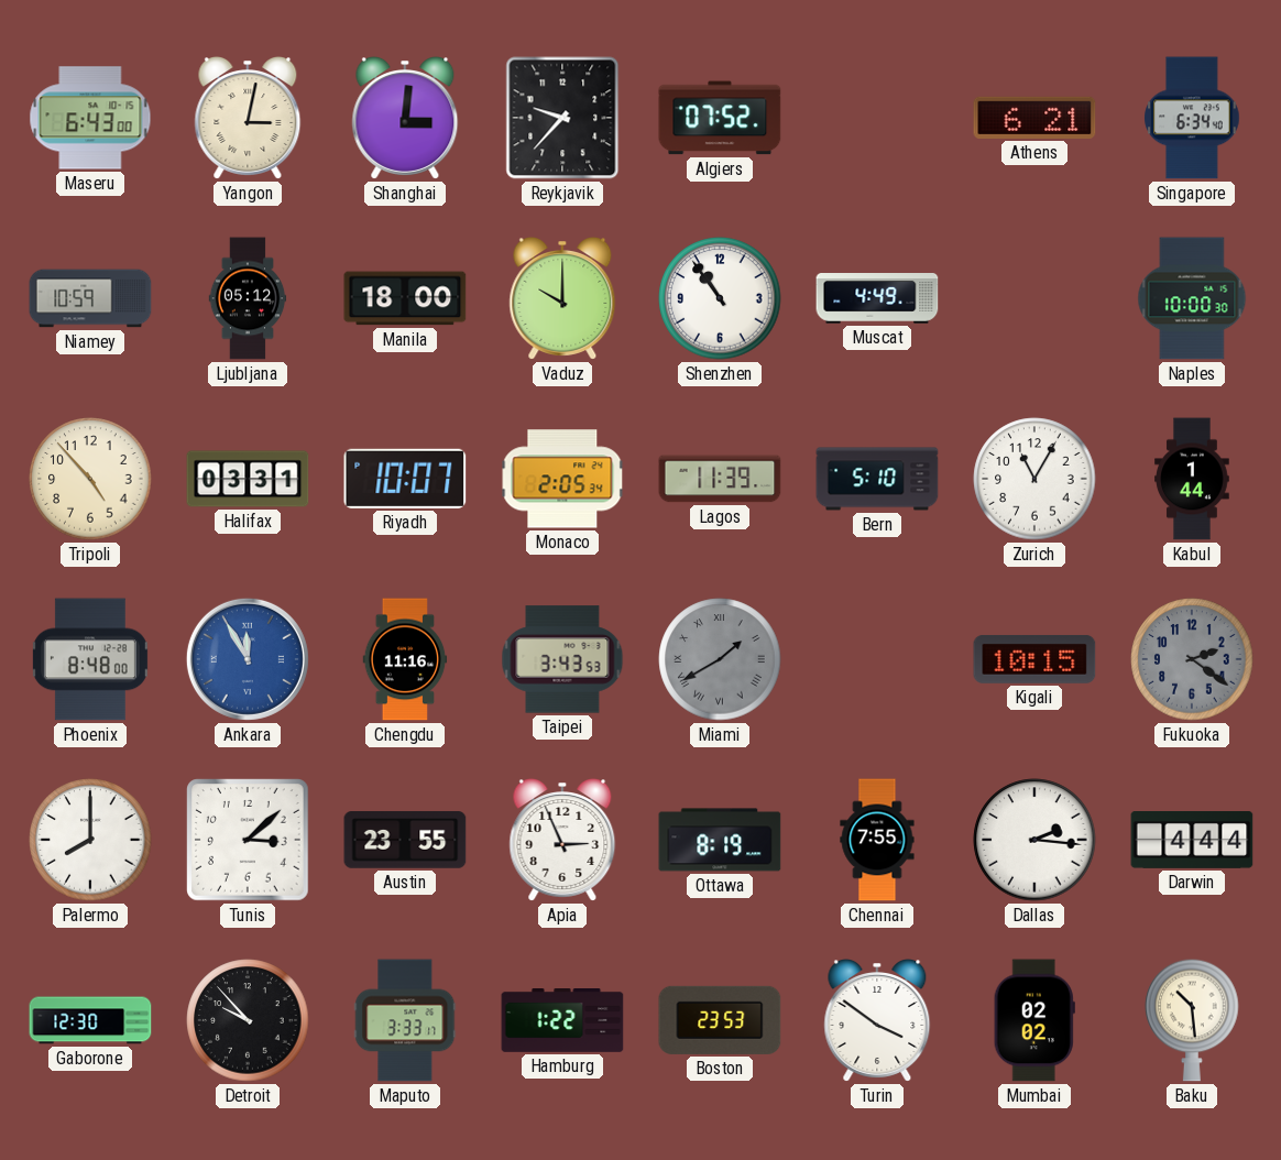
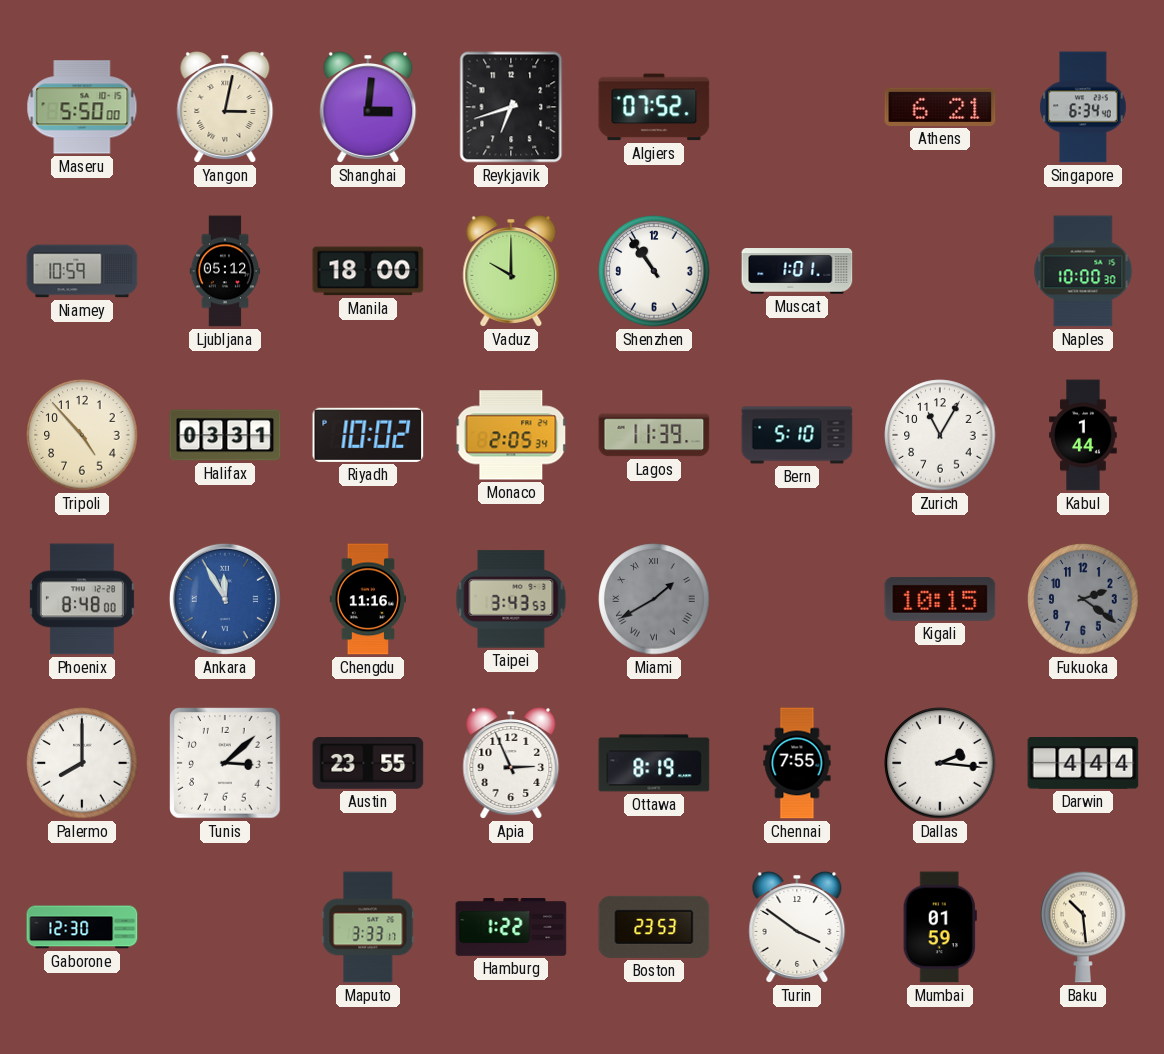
Maseru: 6:43 -> 5:50
Reykjavik: 9:37 -> 6:42
Muscat: 4:49 -> 1:01
Riyadh: 10:07 -> 10:02
Detroit: 9:53 -> none
Mumbai: 02:02 -> 01:59
